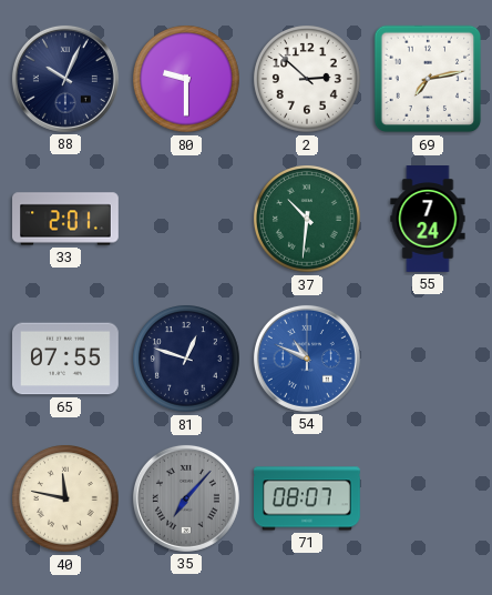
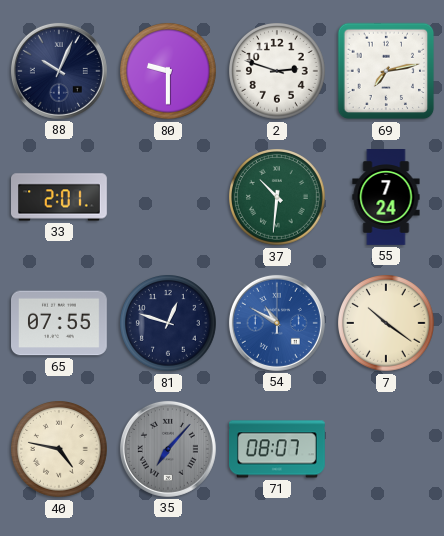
2: 2:52 -> 2:48
54: 10:49 -> 10:50
7: none -> 10:21
40: 11:47 -> 4:47
